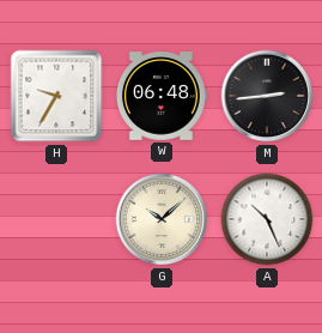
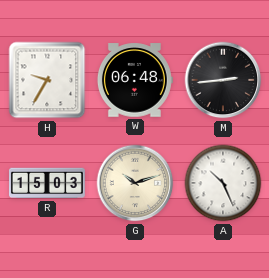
R: none -> 15:03
G: 10:08 -> 10:12
